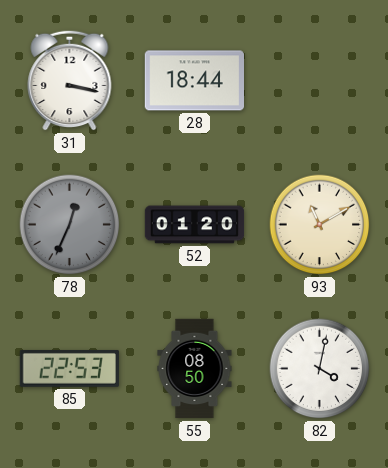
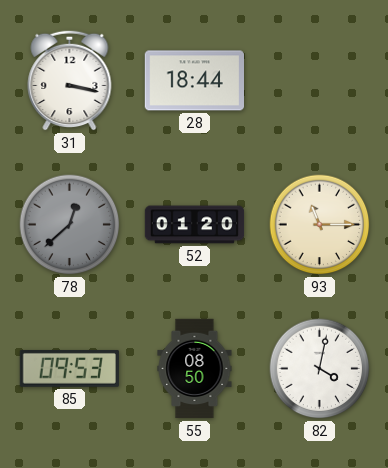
78: 12:34 -> 12:38
93: 11:10 -> 11:15
85: 22:53 -> 09:53
